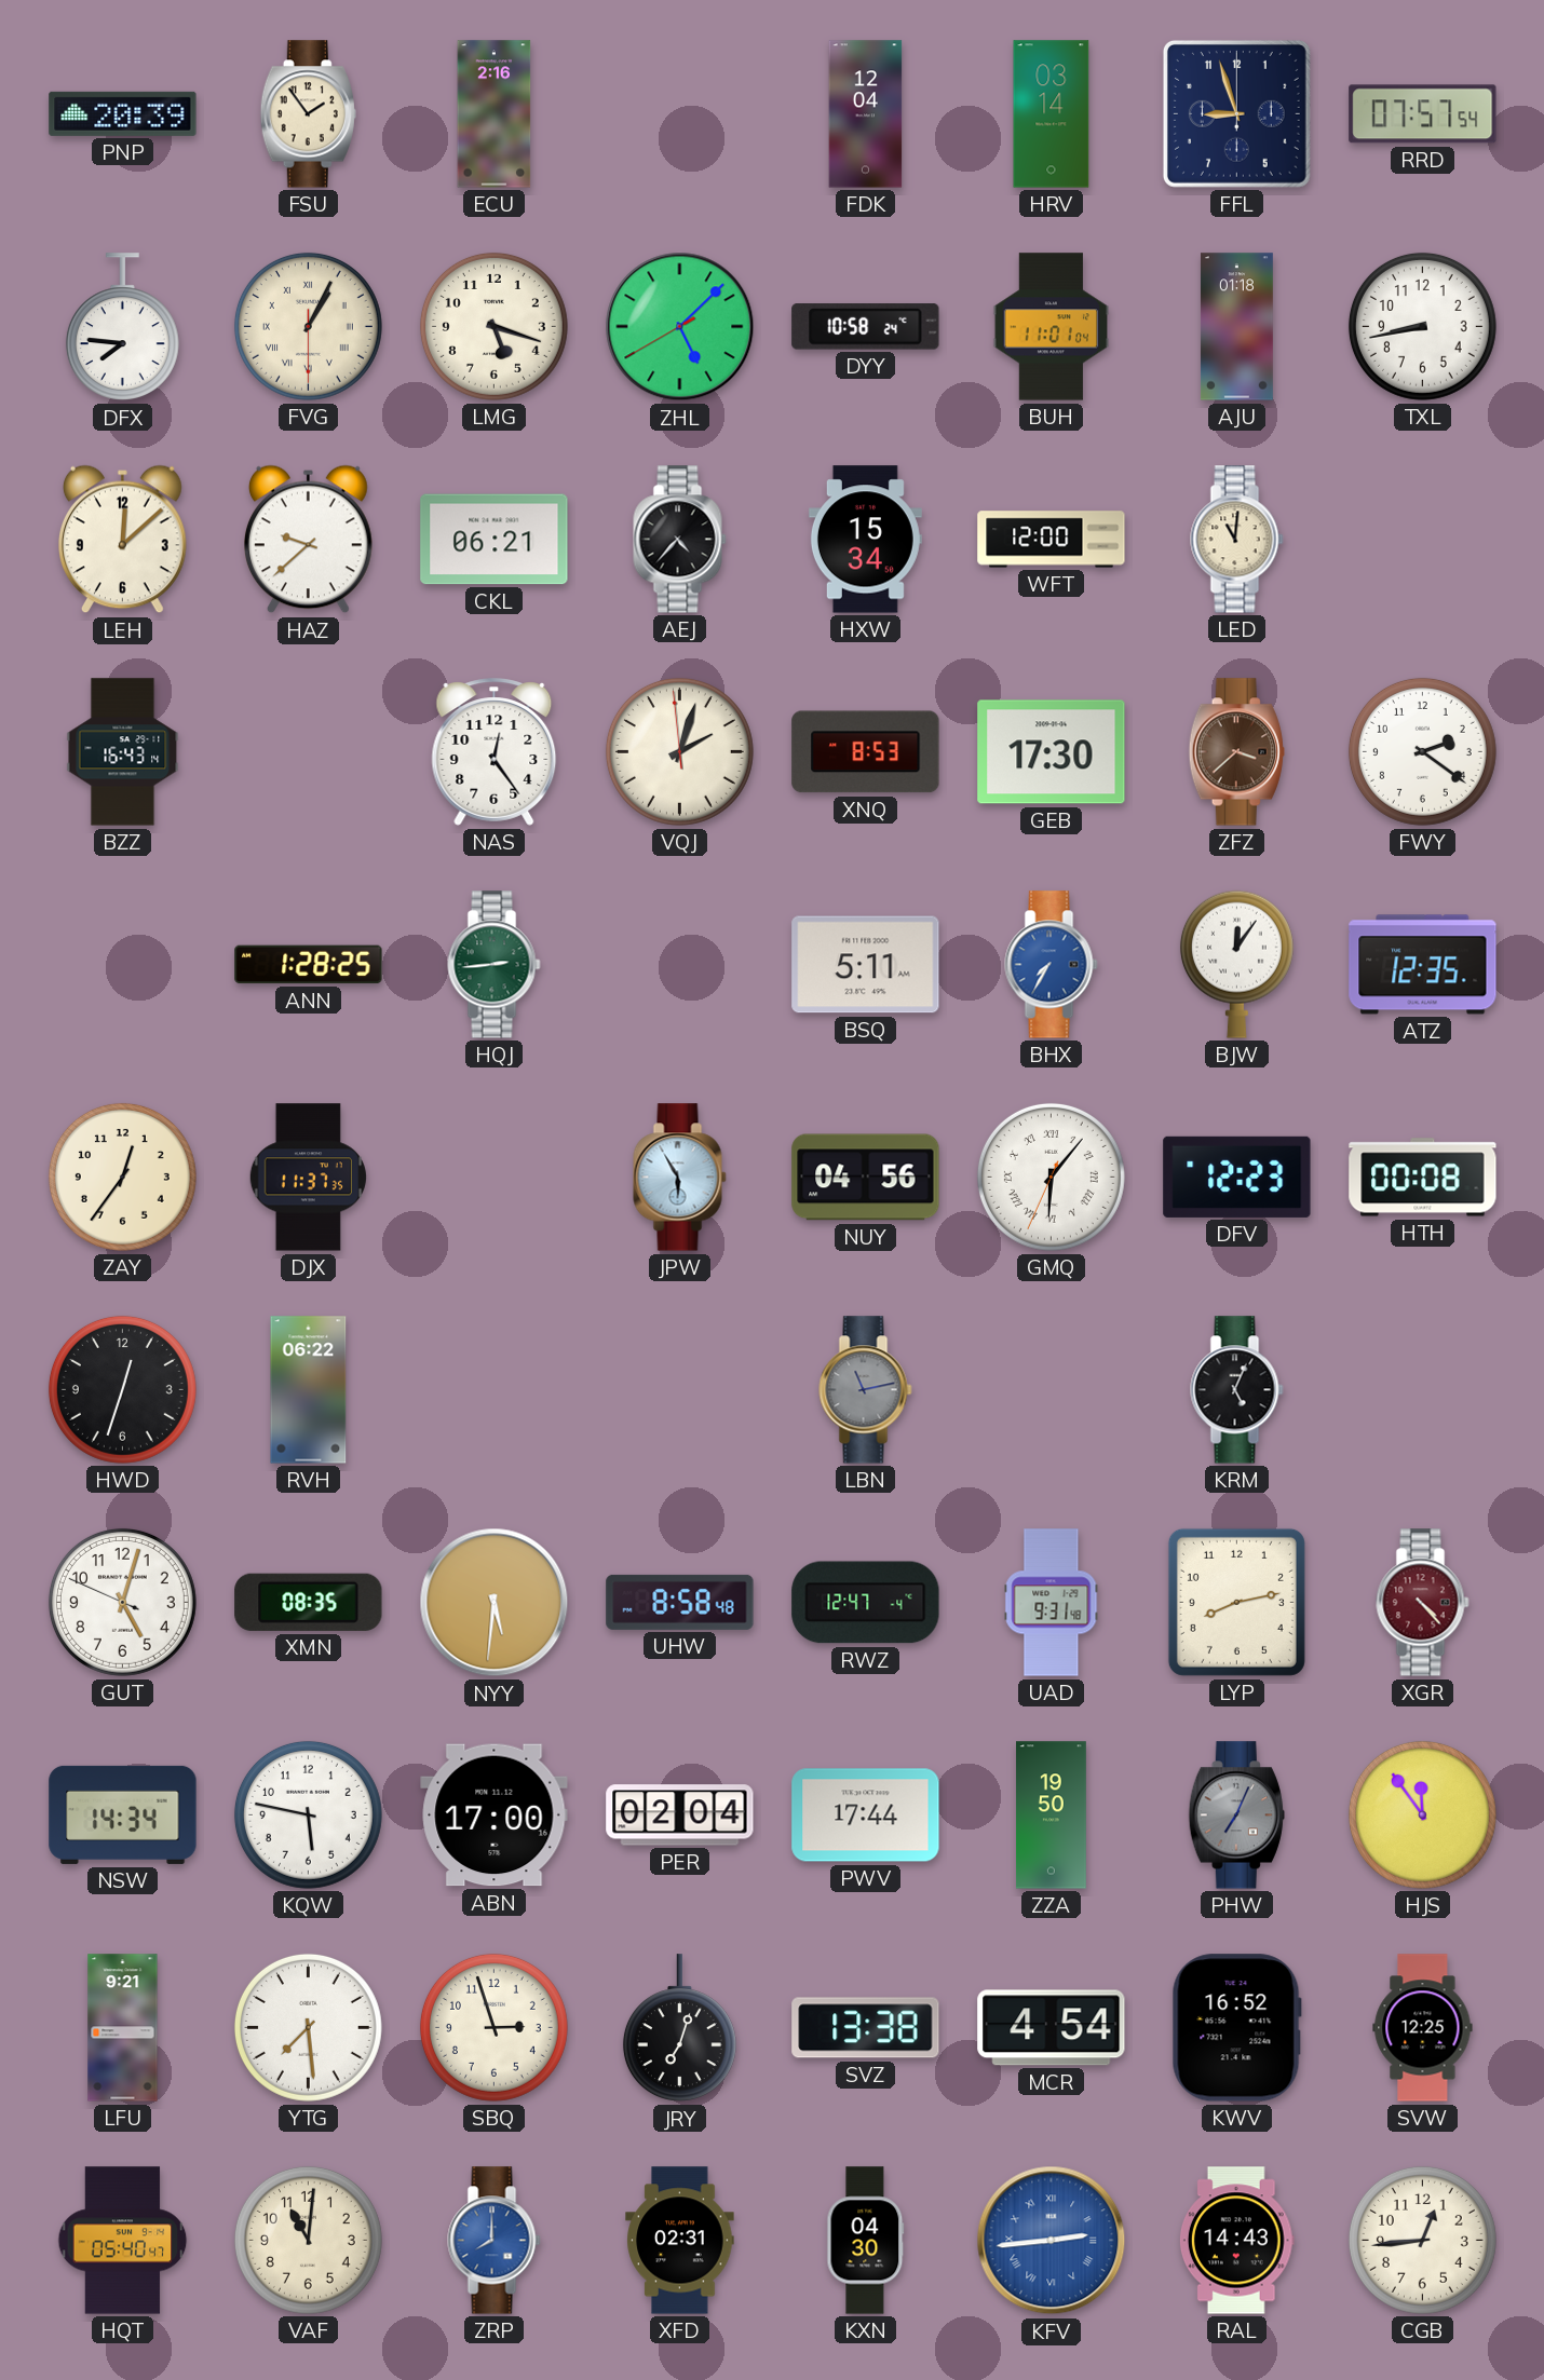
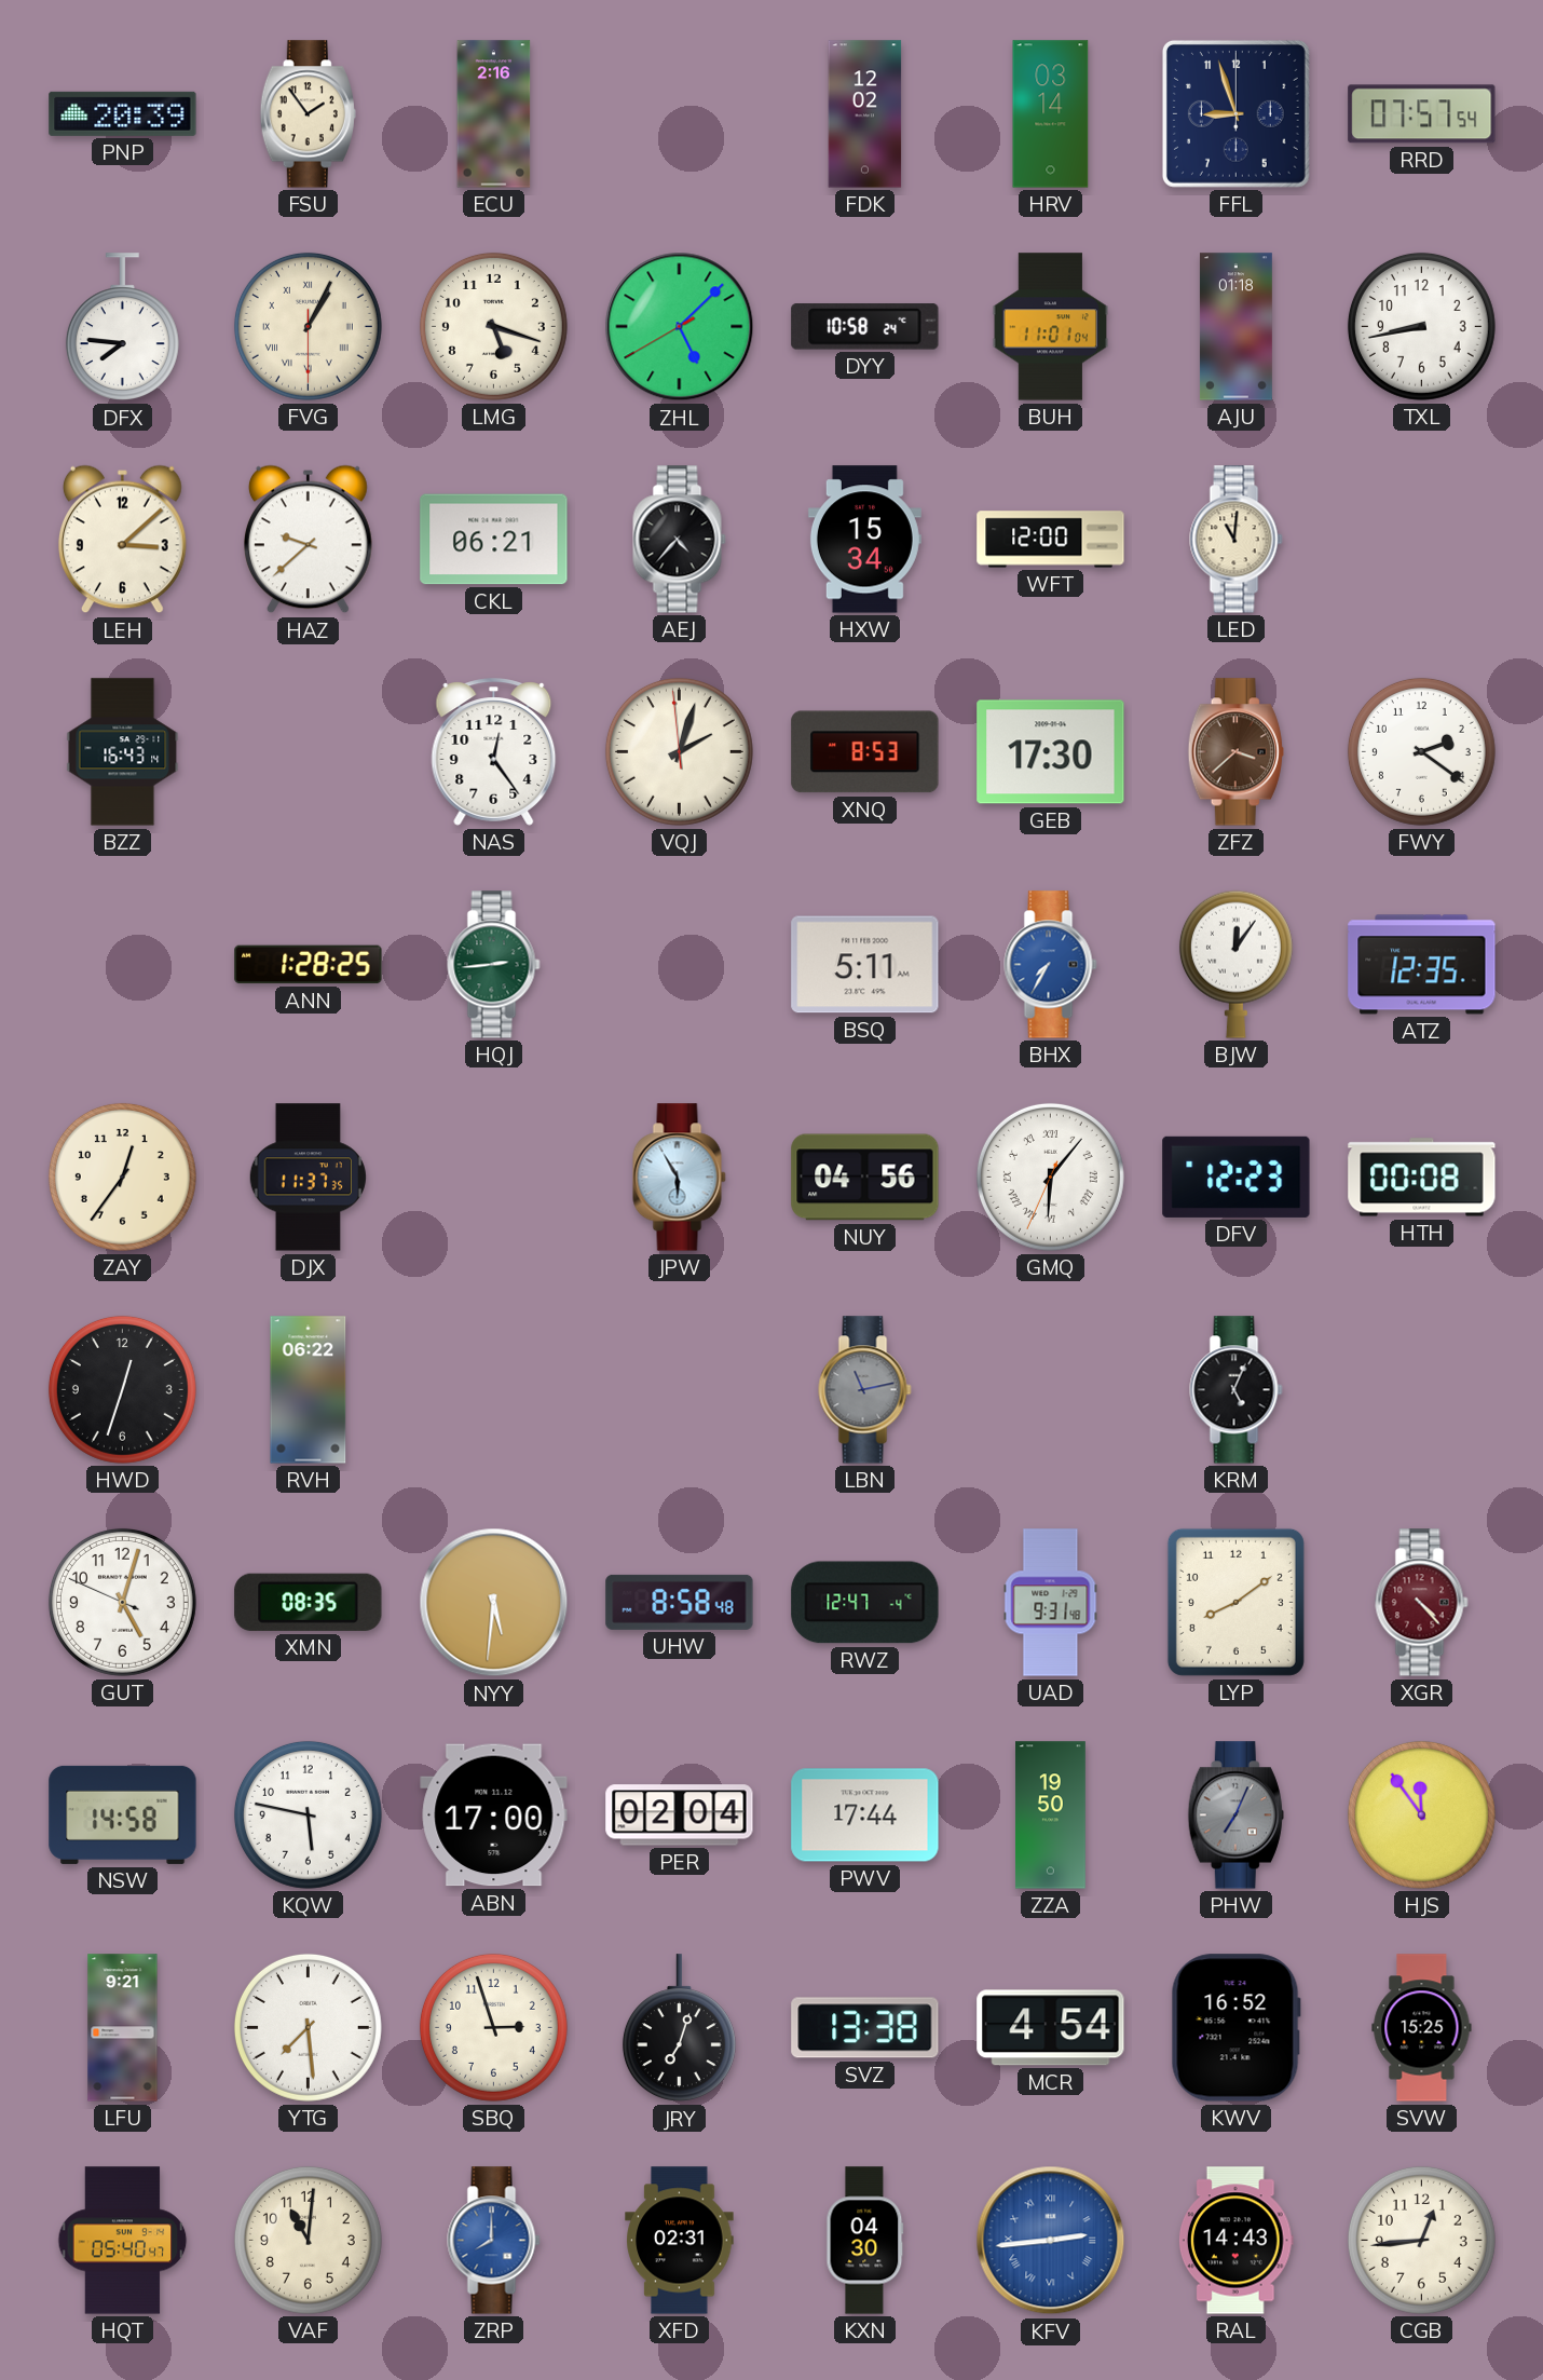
FDK: 12:04 -> 12:02
LEH: 12:08 -> 3:08
LYP: 8:13 -> 8:09
NSW: 14:34 -> 14:58
SVW: 12:25 -> 15:25
